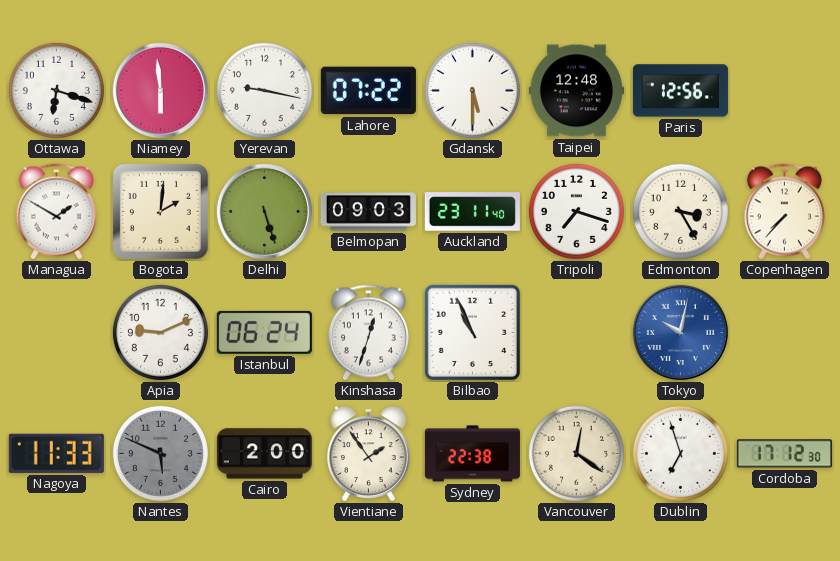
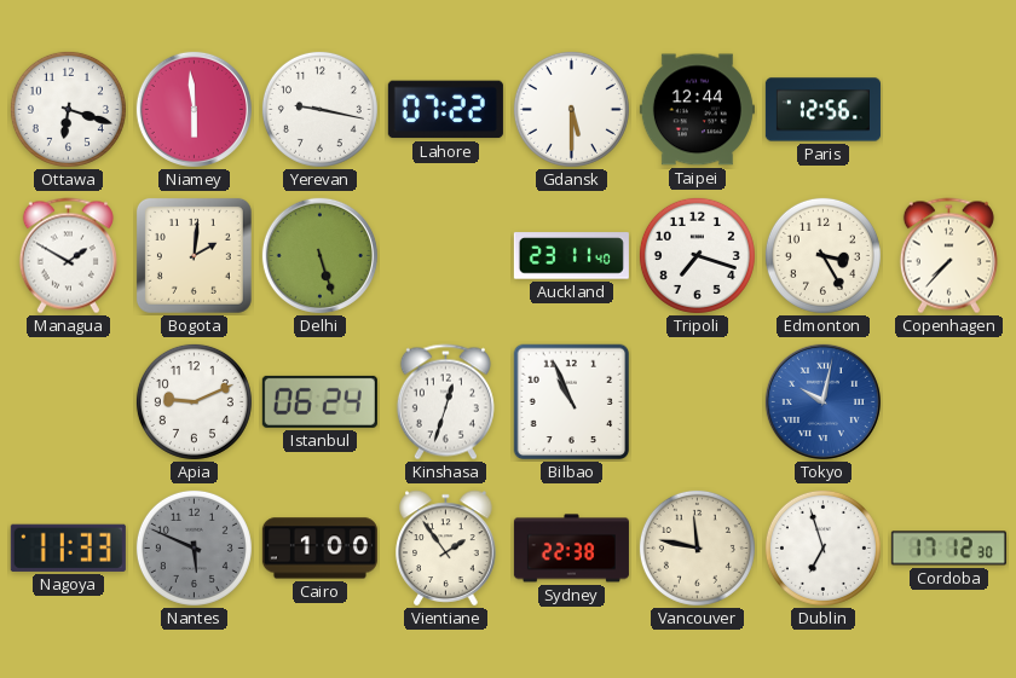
Taipei: 12:48 -> 12:44
Belmopan: 09:03 -> none
Cairo: 2:00 -> 1:00
Vancouver: 12:21 -> 11:47
